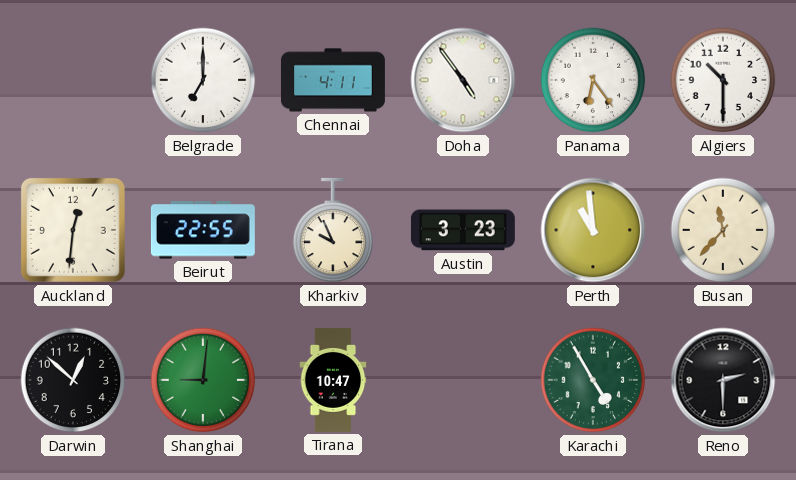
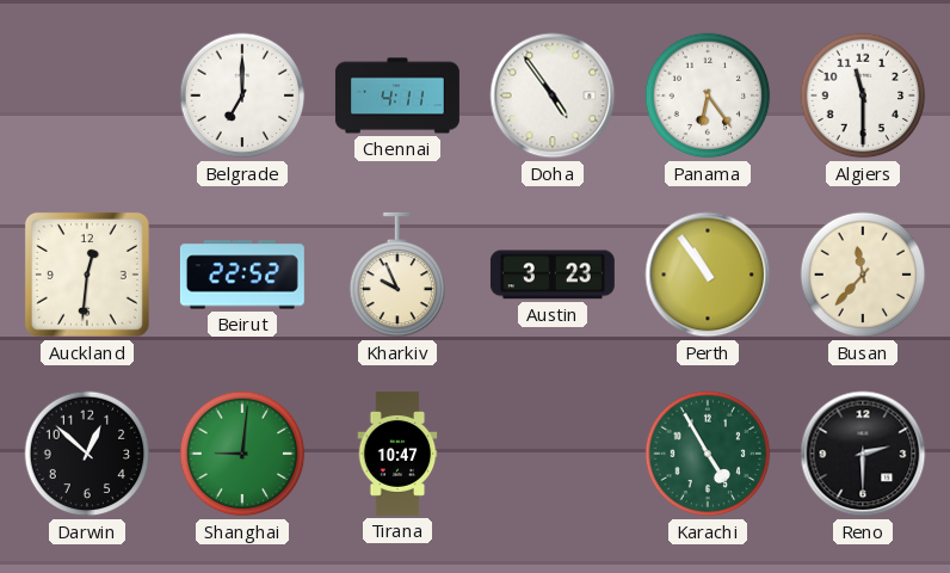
Algiers: 10:30 -> 11:30
Beirut: 22:55 -> 22:52
Perth: 10:59 -> 10:54
